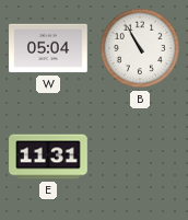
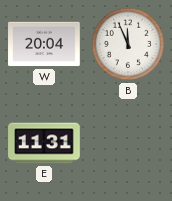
W: 05:04 -> 20:04
B: 10:55 -> 11:56
